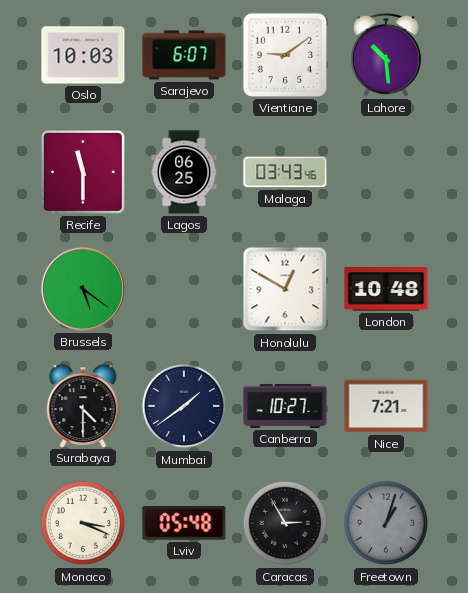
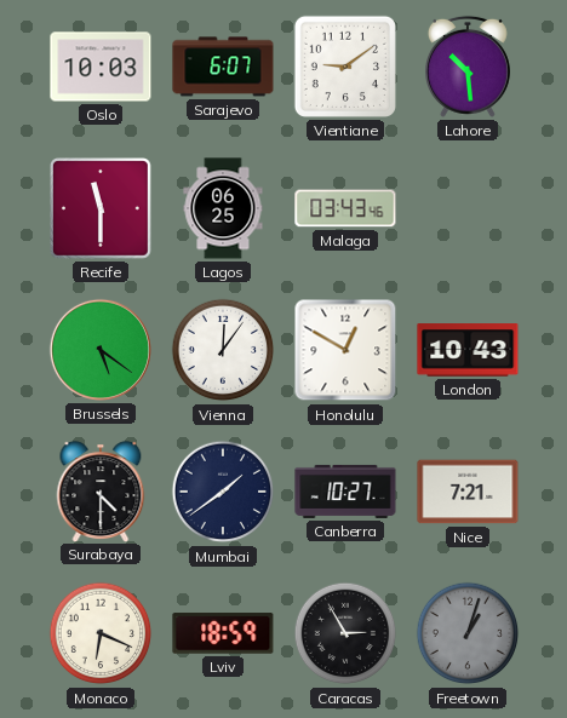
Vienna: none -> 12:06
London: 10:48 -> 10:43
Monaco: 3:19 -> 6:19
Lviv: 05:48 -> 18:59
